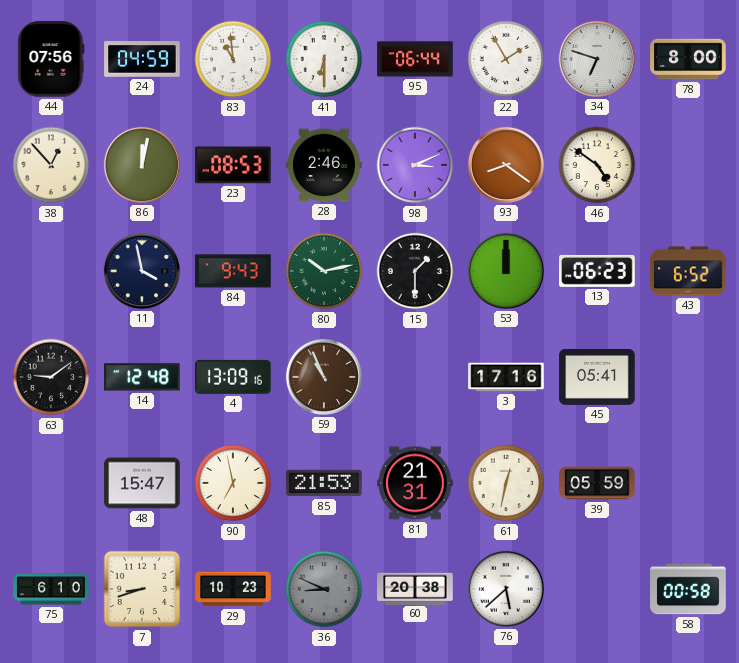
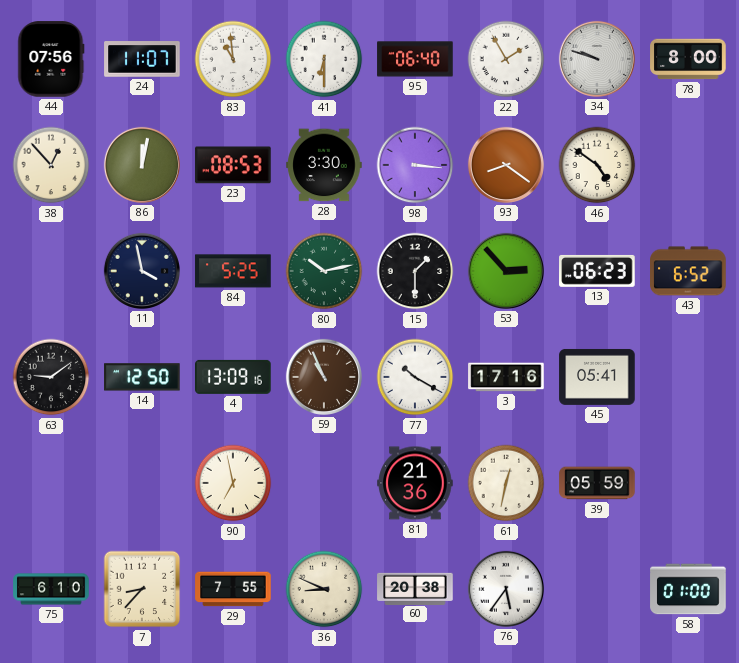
24: 04:59 -> 11:07
95: 06:44 -> 06:40
34: 6:48 -> 9:48
28: 2:46 -> 3:30
98: 3:11 -> 3:16
84: 9:43 -> 5:25
53: 12:00 -> 2:53
14: 12:48 -> 12:50
77: none -> 10:20
48: 15:47 -> none
85: 21:53 -> none
81: 21:31 -> 21:36
7: 8:42 -> 8:37
29: 10:23 -> 7:55
36 dial: grey -> cream
76: 5:38 -> 5:36
58: 00:58 -> 01:00
